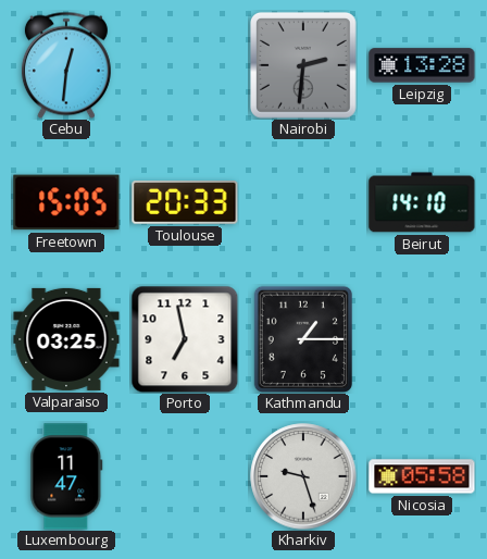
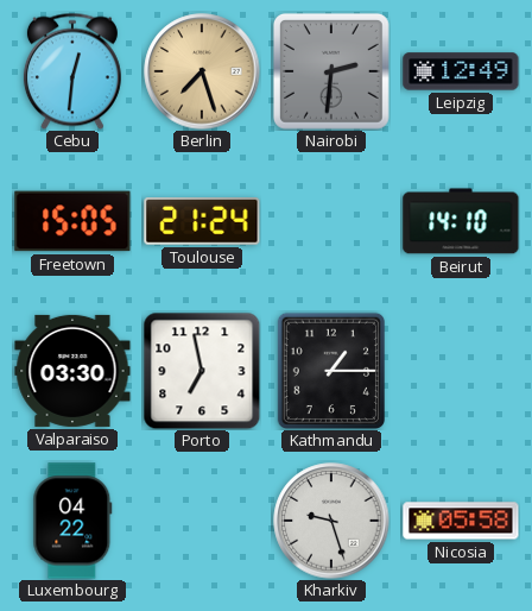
Berlin: none -> 7:27
Leipzig: 13:28 -> 12:49
Toulouse: 20:33 -> 21:24
Valparaiso: 03:25 -> 03:30
Luxembourg: 11:47 -> 04:22
